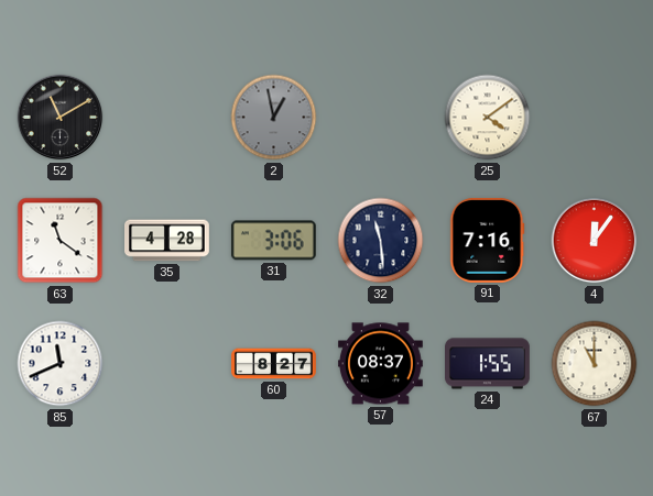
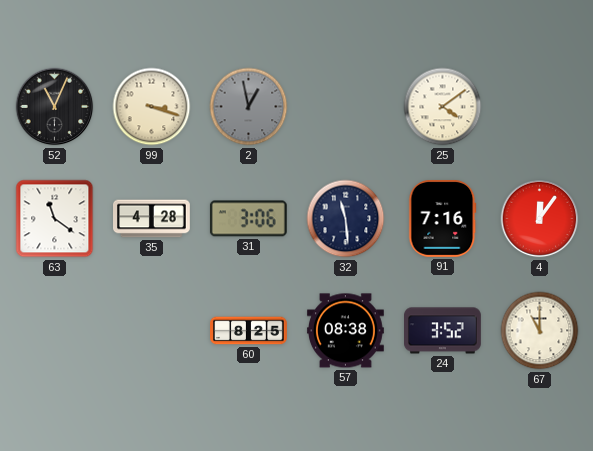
52: 11:10 -> 11:04
99: none -> 3:18
85: 11:41 -> none
60: 8:27 -> 8:25
57: 08:37 -> 08:38
24: 1:55 -> 3:52
